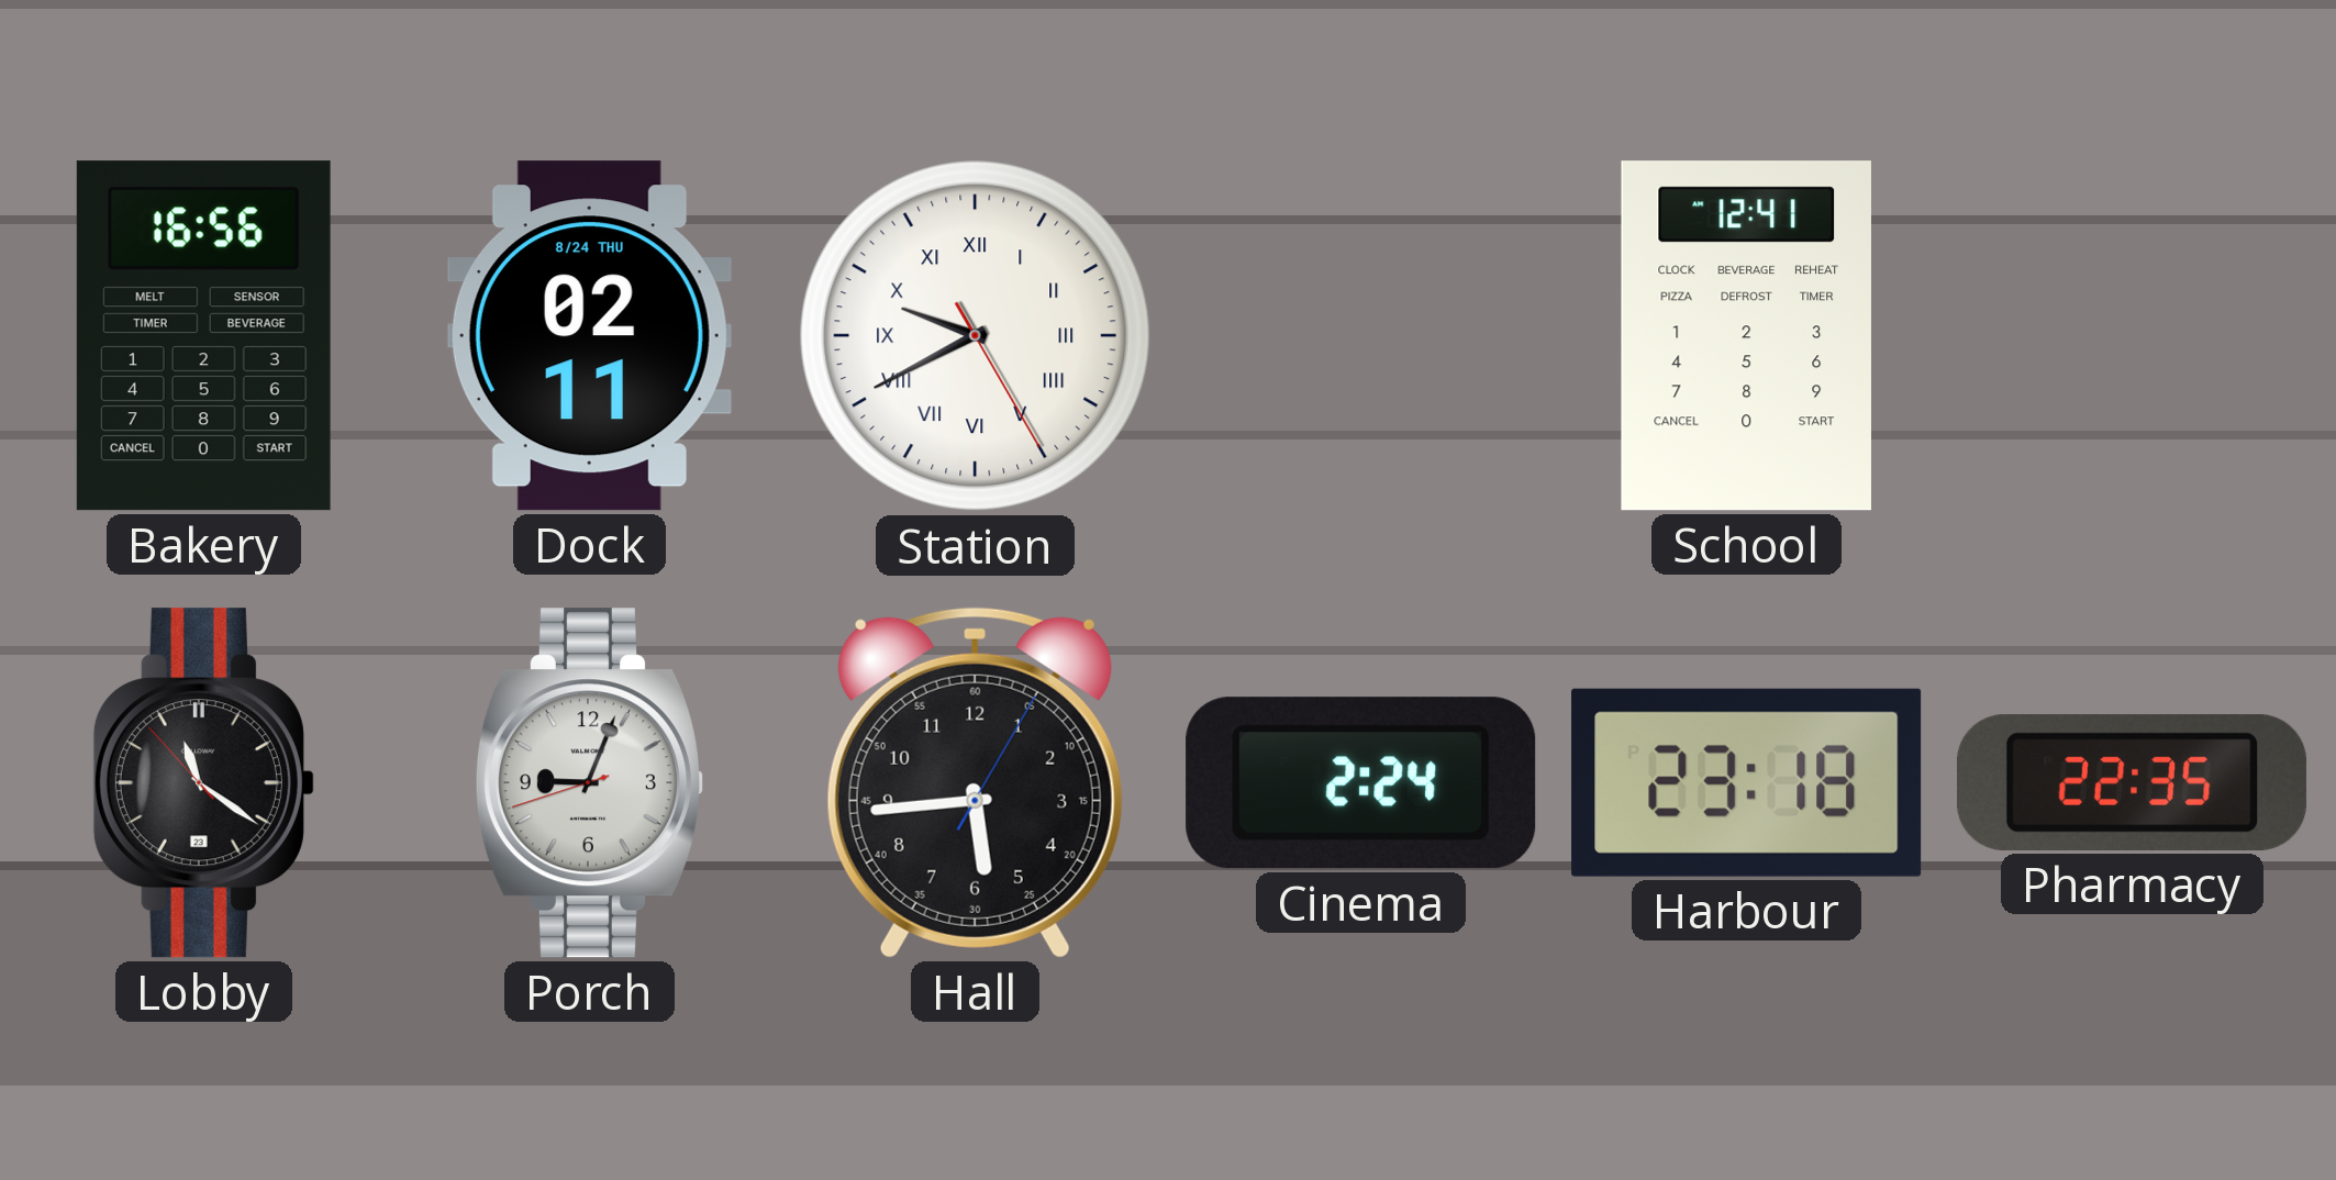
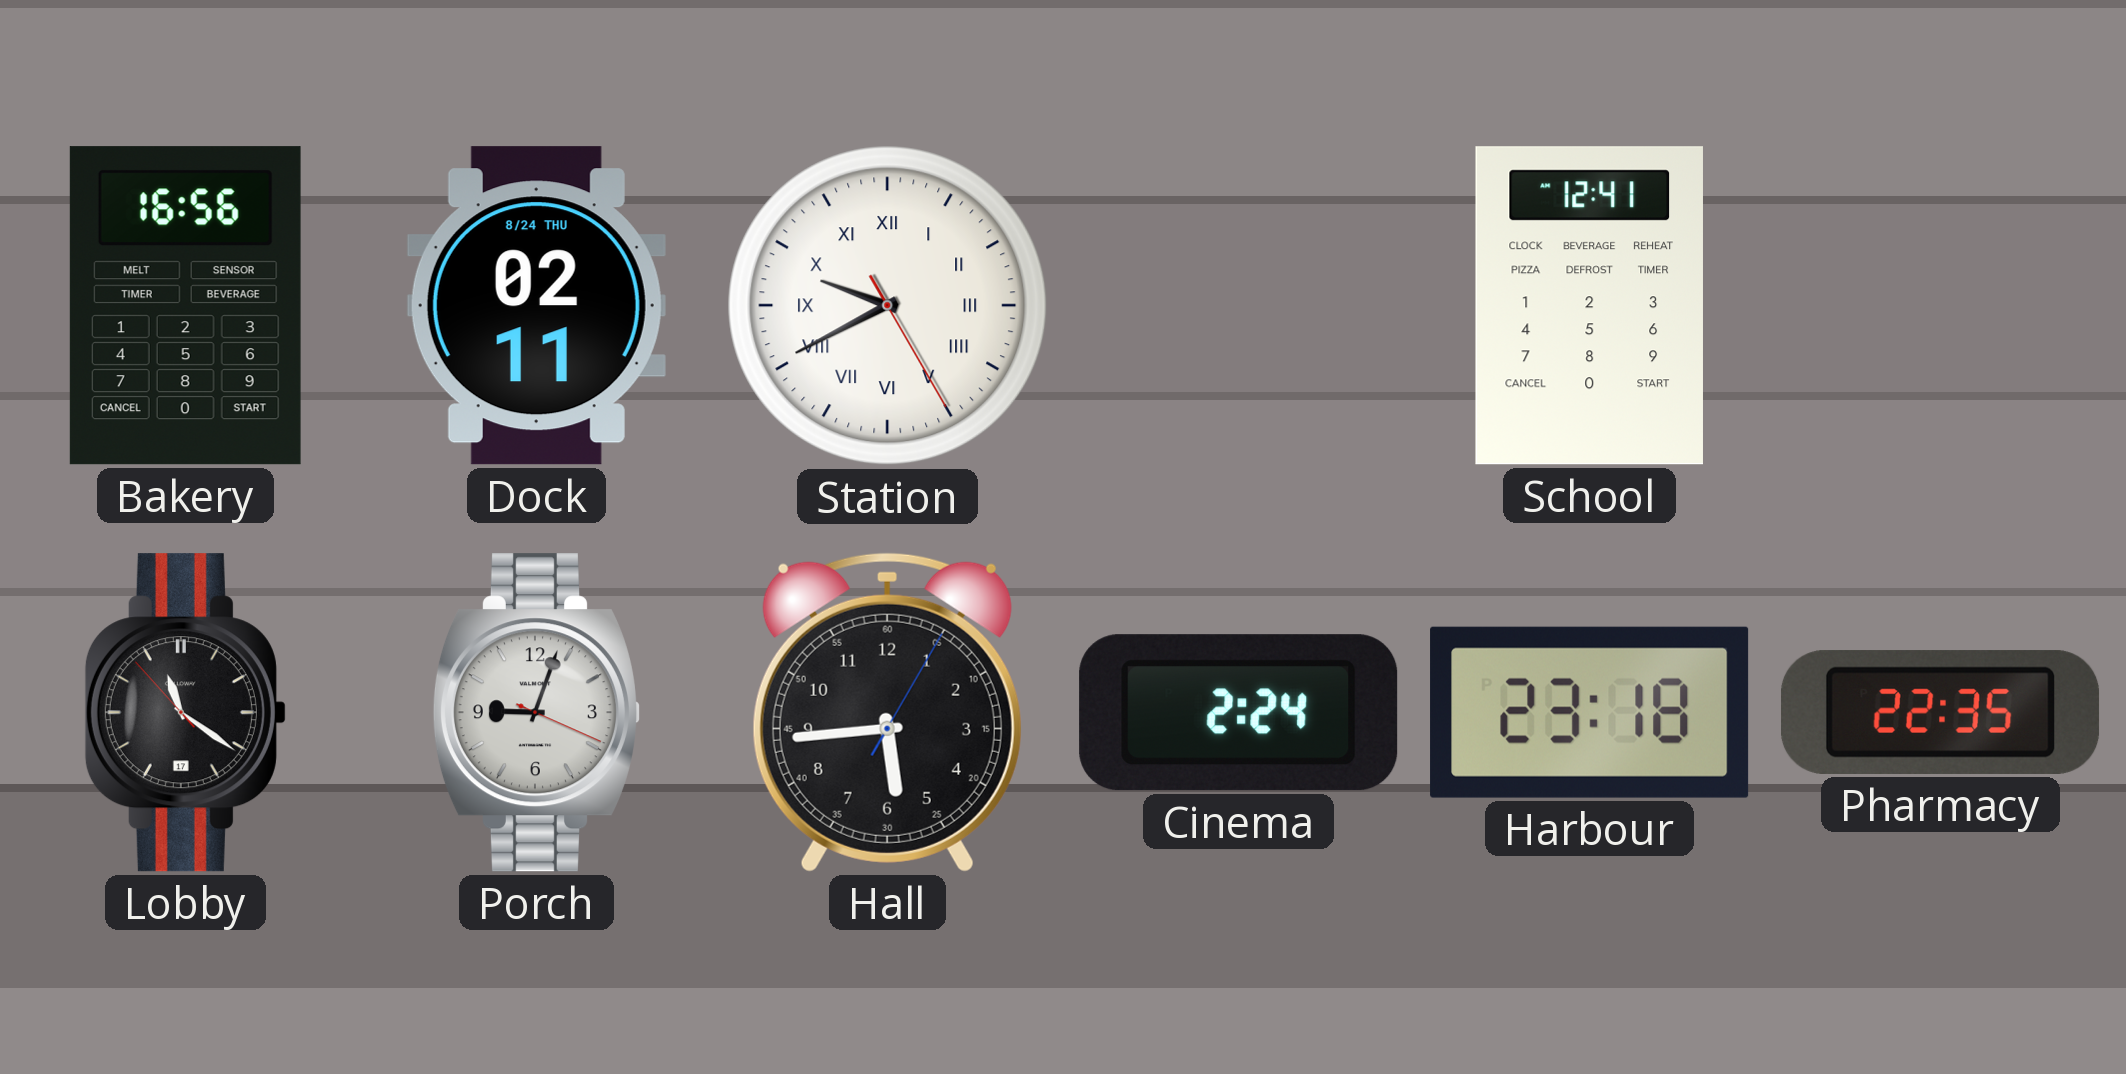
Lobby date: 23 -> 17
Porch: 9:03:42 -> 9:03:19
